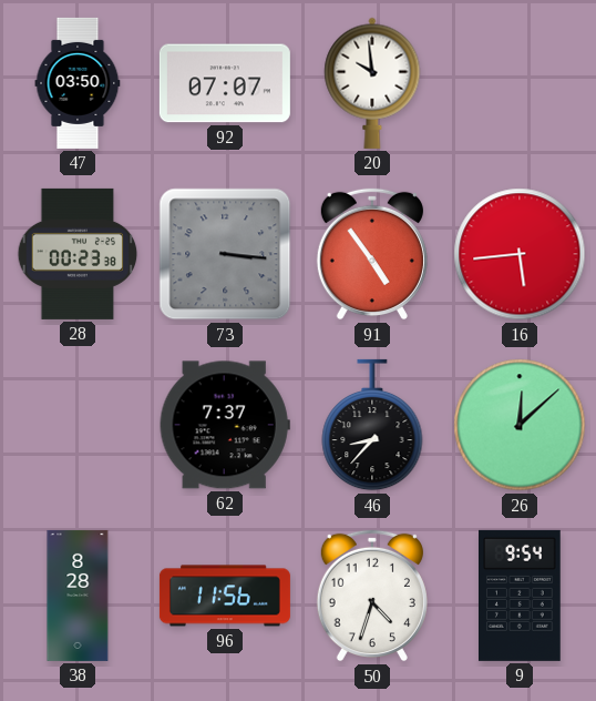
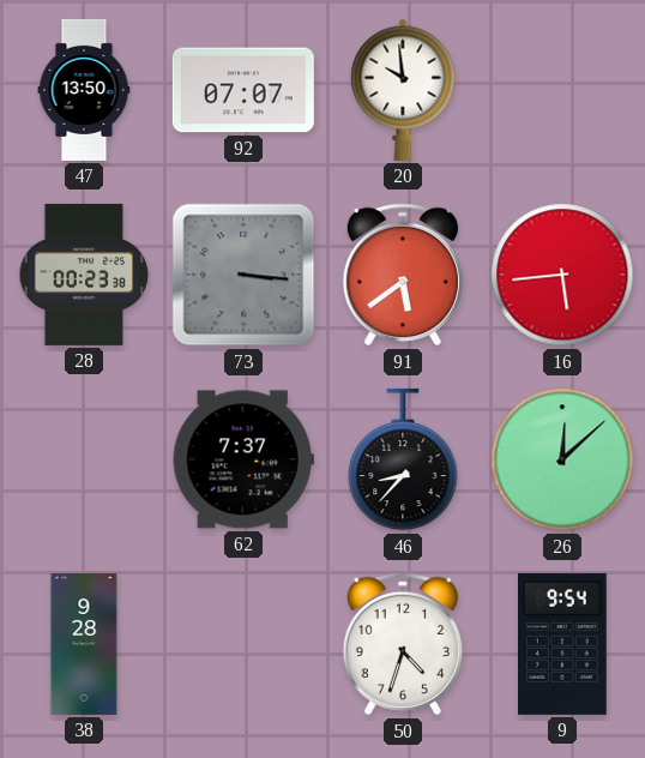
47: 03:50 -> 13:50
91: 4:54 -> 5:39
38: 8:28 -> 9:28
96: 11:56 -> none
